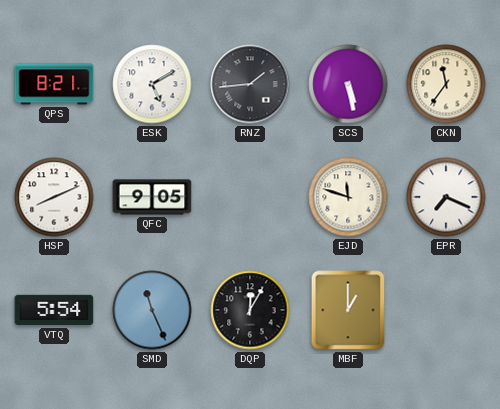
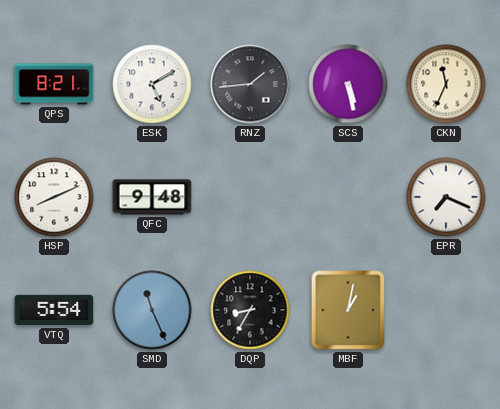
CKN: 11:36 -> 11:34
QFC: 9:05 -> 9:48
EJD: 11:48 -> none
DQP: 12:05 -> 8:35
MBF: 1:00 -> 1:02
